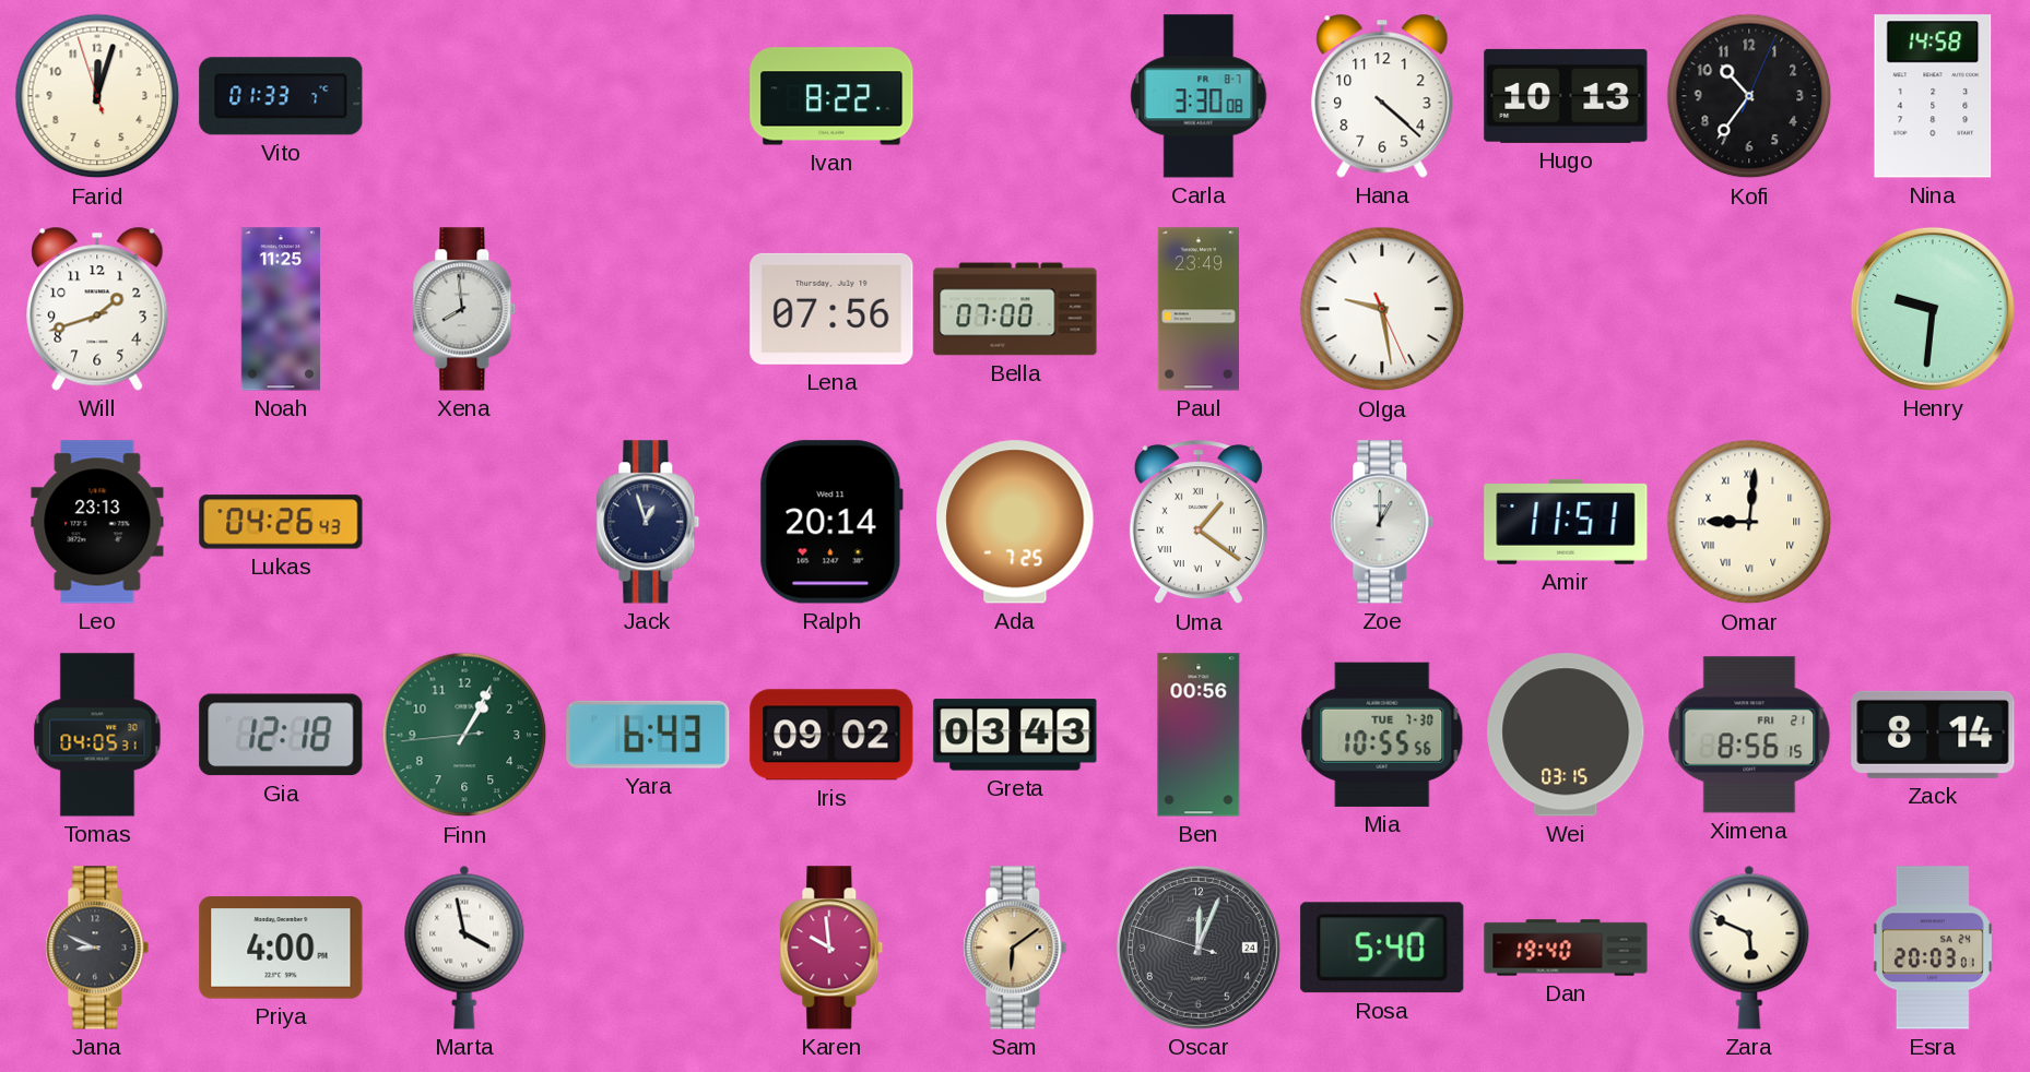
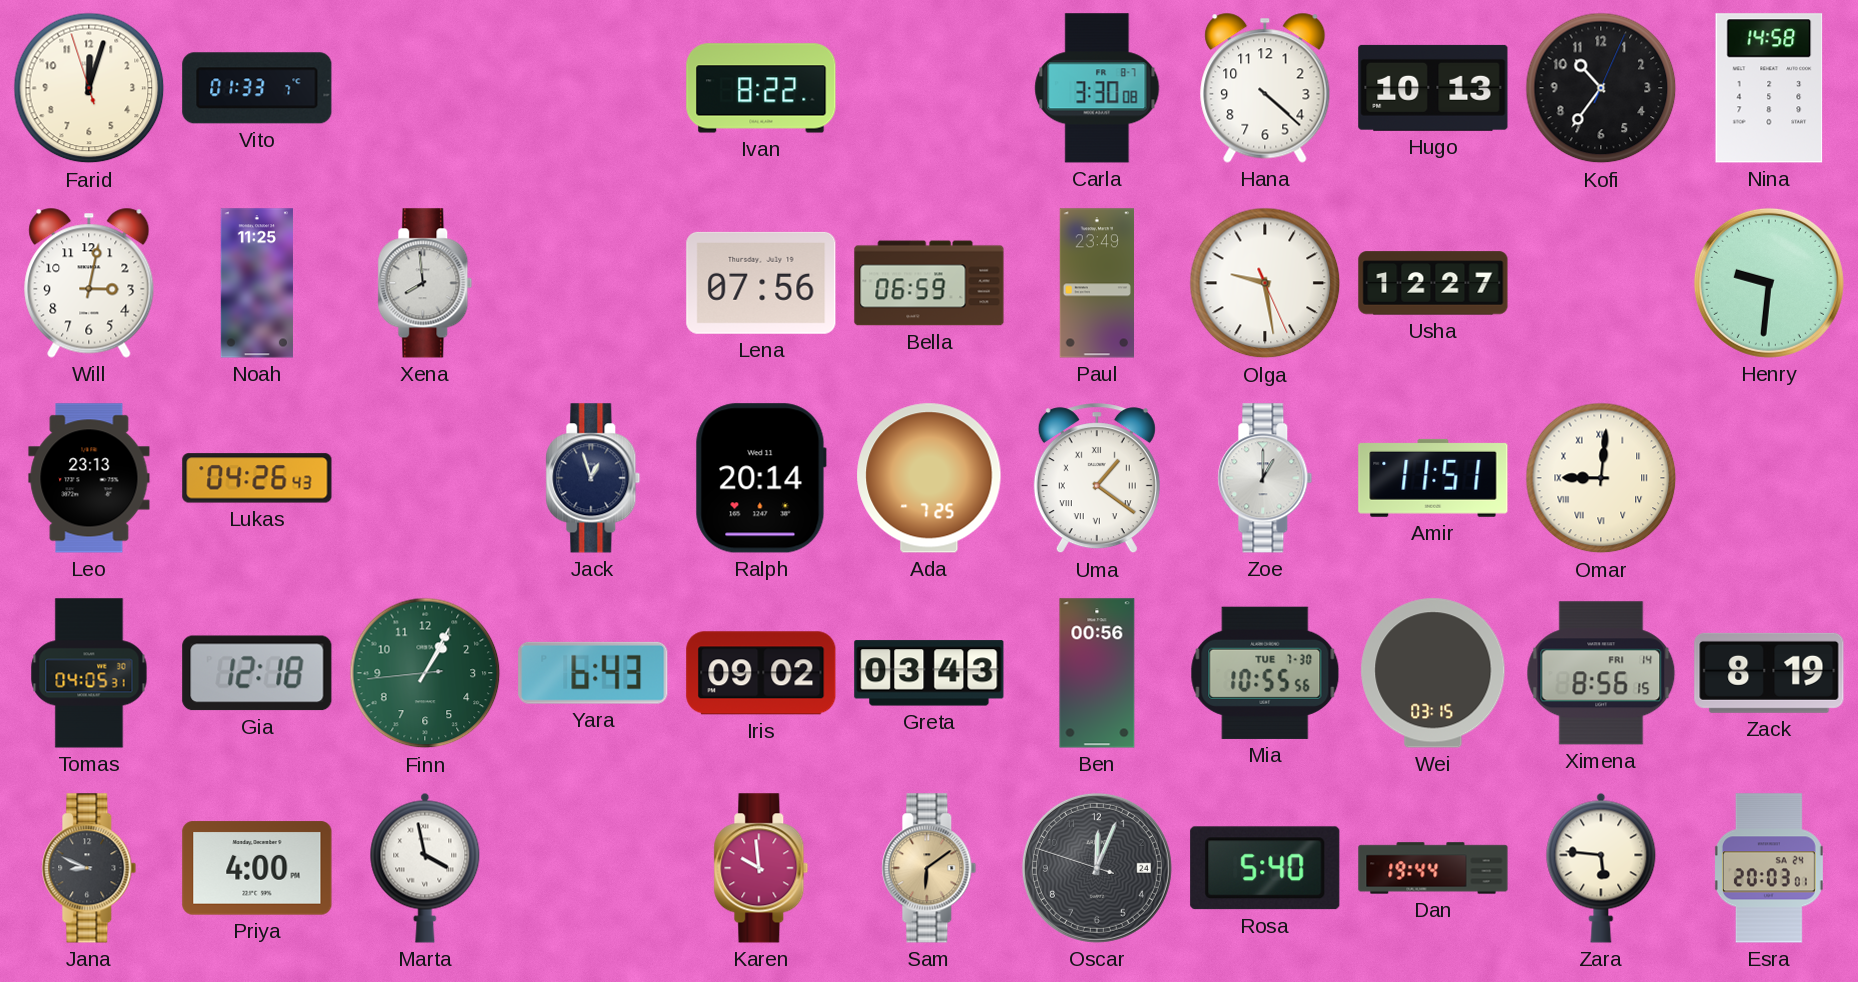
Will: 1:42 -> 3:02
Bella: 07:00 -> 06:59
Usha: none -> 12:27
Ximena date: FRI 21 -> FRI 14
Zack: 8:14 -> 8:19
Dan: 19:40 -> 19:44
Zara: 5:49 -> 5:46
